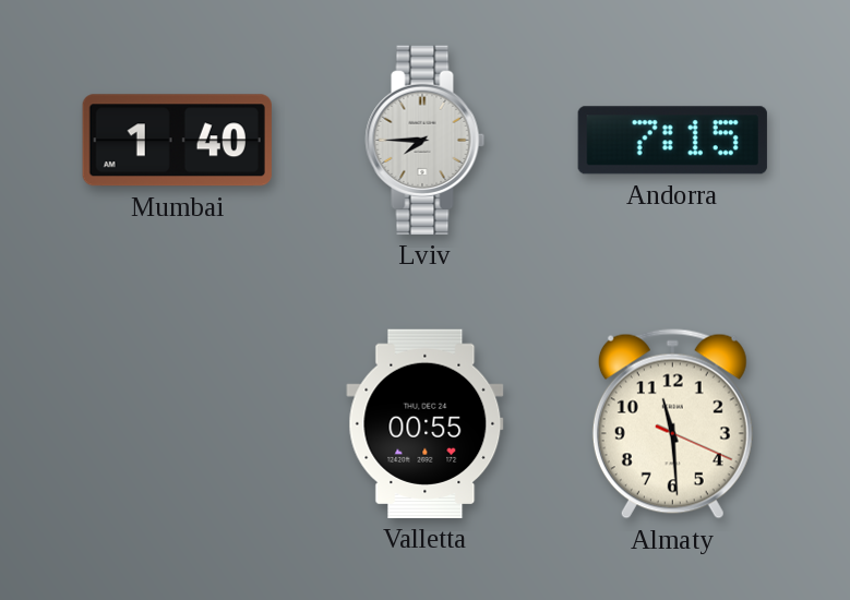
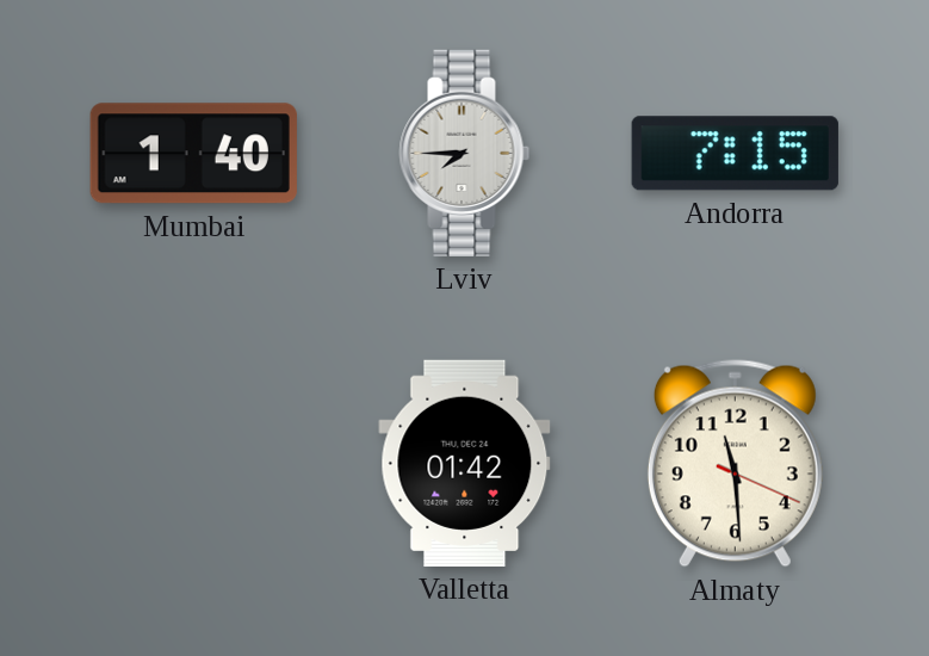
Valletta: 00:55 -> 01:42
